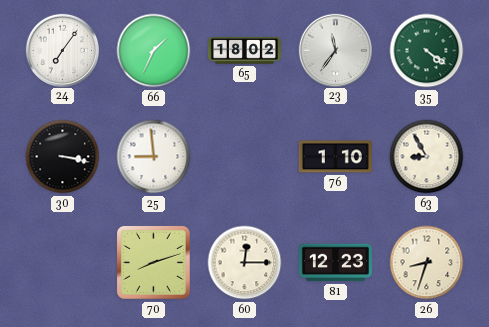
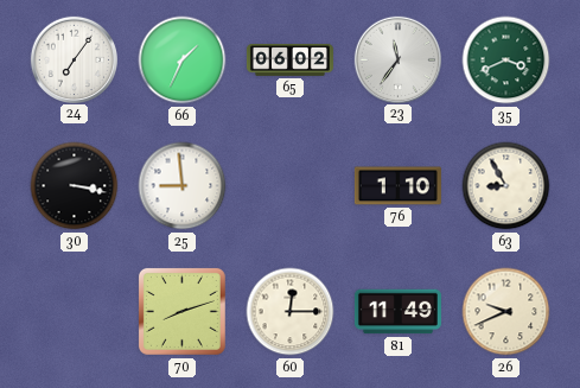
65: 18:02 -> 06:02
35: 4:21 -> 3:41
81: 12:23 -> 11:49
26: 8:33 -> 9:41
